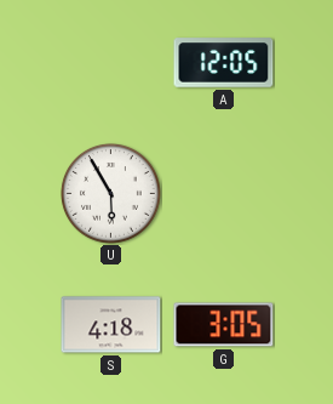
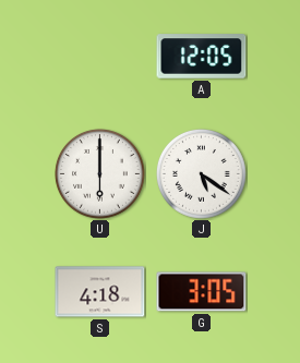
U: 5:55 -> 6:00
J: none -> 5:21
